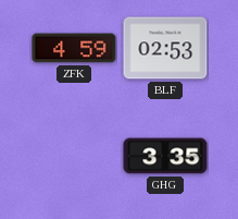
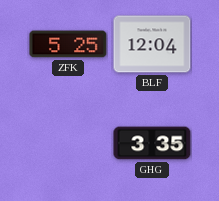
ZFK: 4:59 -> 5:25
BLF: 02:53 -> 12:04
